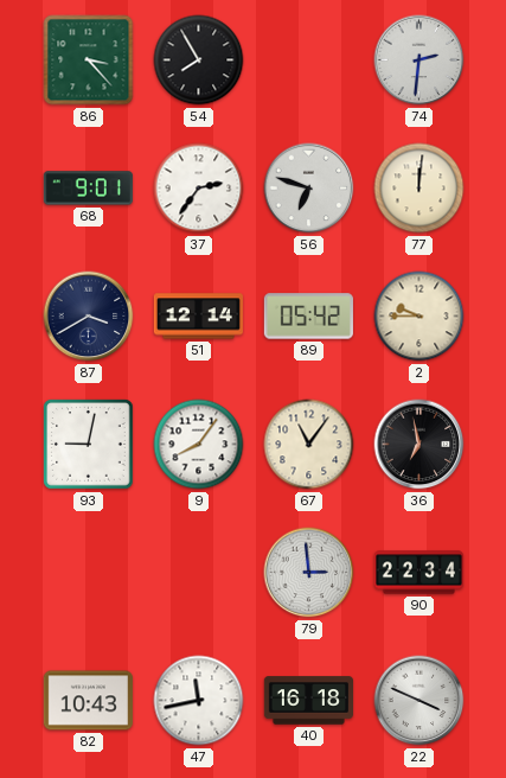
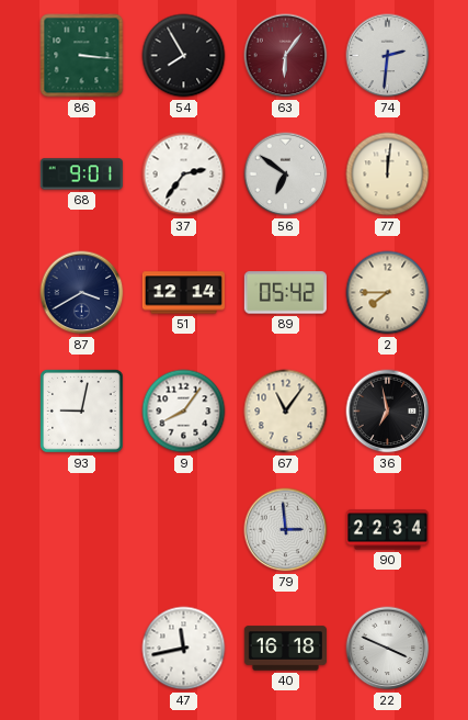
86: 3:23 -> 3:16
63: none -> 6:06
56: 6:48 -> 6:51
2: 9:45 -> 7:45
82: 10:43 -> none
